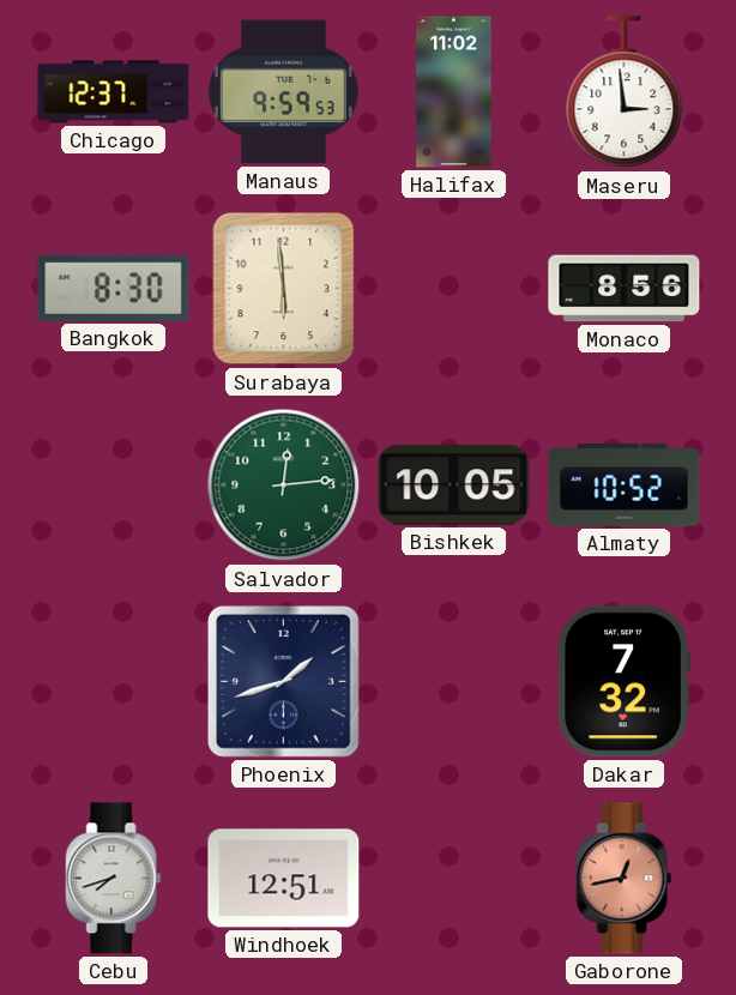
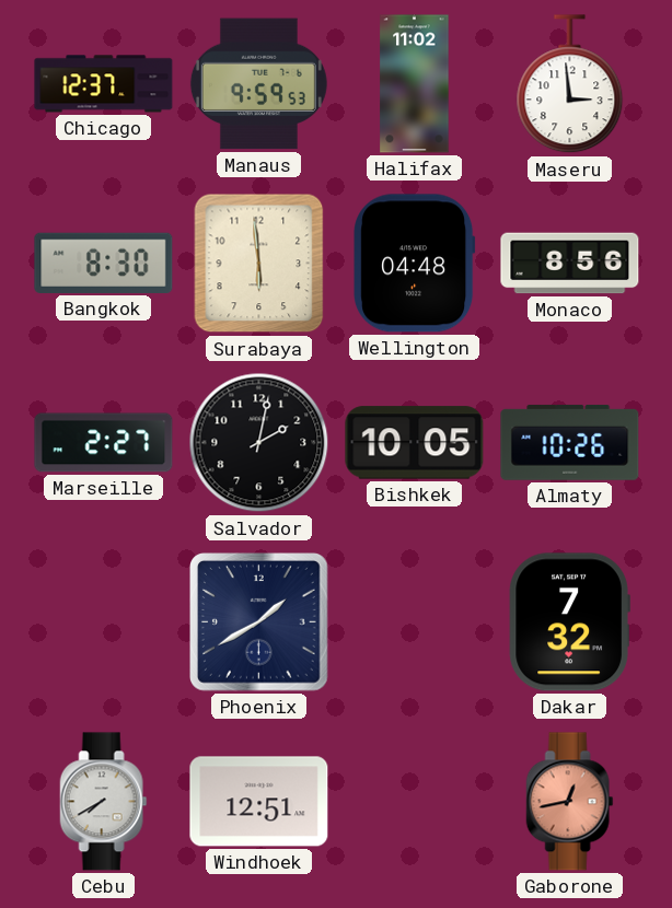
Wellington: none -> 04:48
Marseille: none -> 2:27
Salvador: 12:14 -> 2:02
Salvador dial: green -> black
Almaty: 10:52 -> 10:26
Phoenix: 1:42 -> 1:40
Cebu: 7:42 -> 7:40
